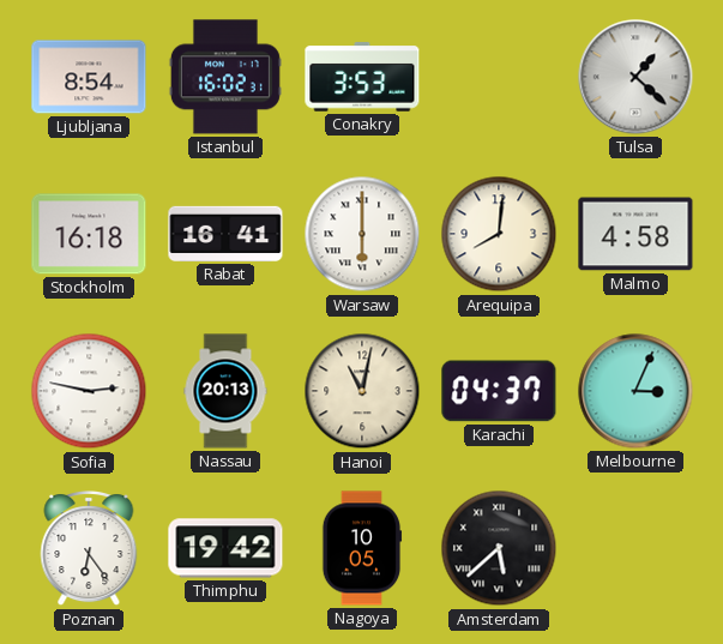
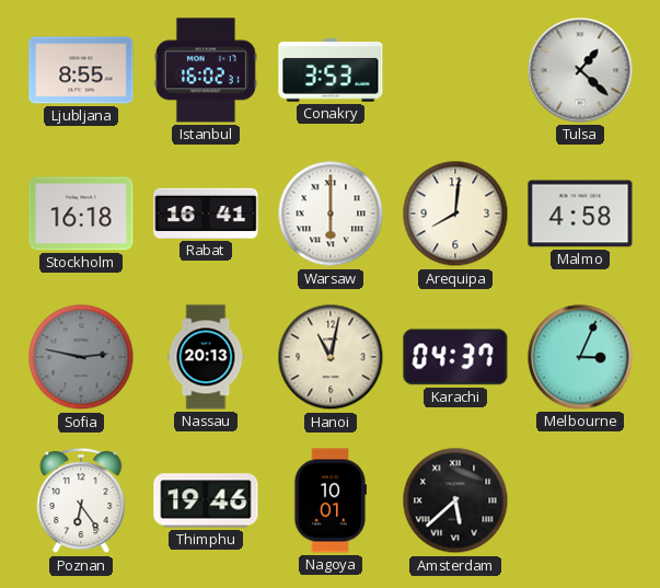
Ljubljana: 8:54 -> 8:55
Sofia dial: white -> grey
Thimphu: 19:42 -> 19:46
Nagoya: 10:05 -> 10:01
